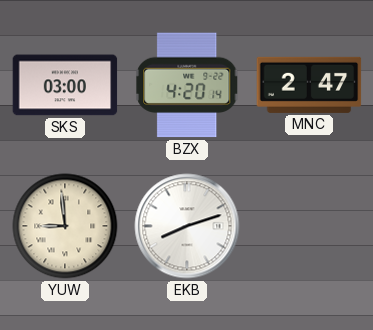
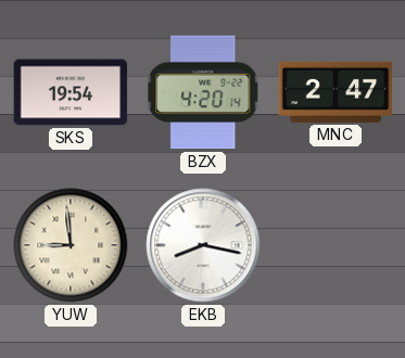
SKS: 03:00 -> 19:54
EKB: 8:12 -> 8:17
